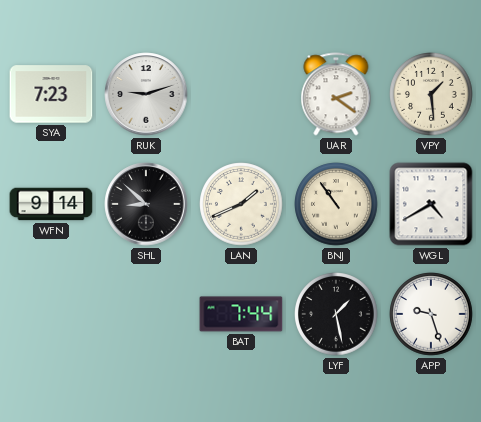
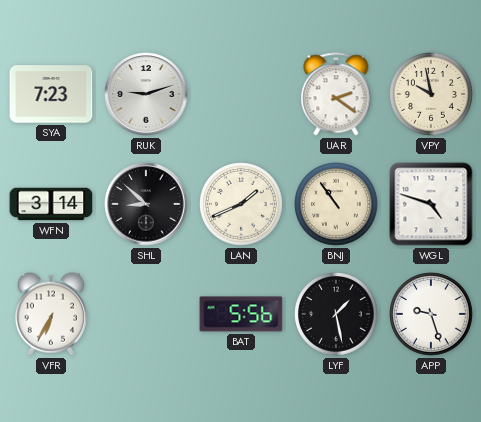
VPY: 1:29 -> 9:58
WFN: 9:14 -> 3:14
WGL: 4:40 -> 4:48
VFR: none -> 6:35
BAT: 7:44 -> 5:56
